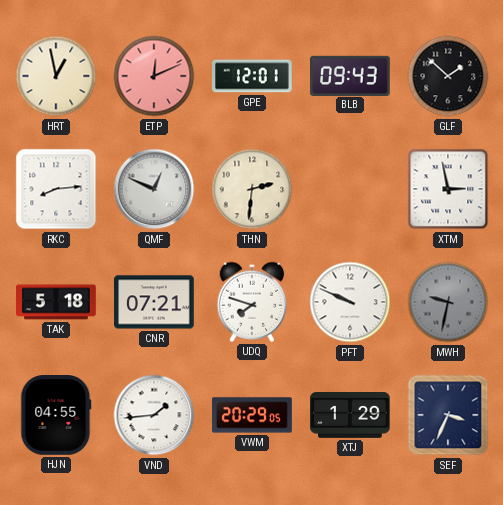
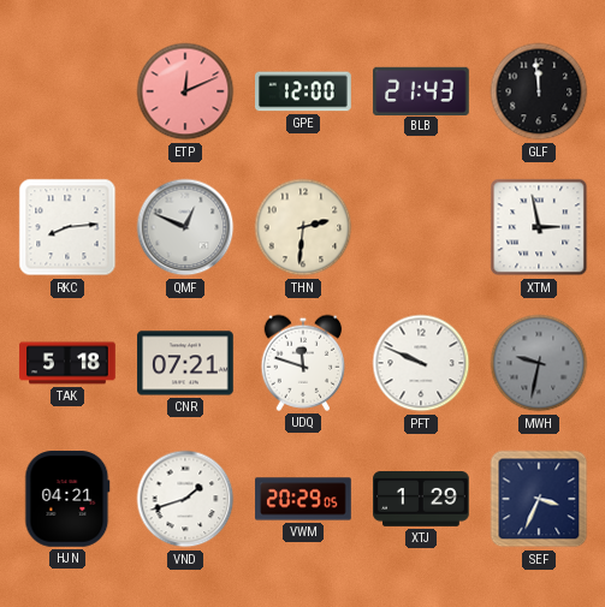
HRT: 12:58 -> none
GPE: 12:01 -> 12:00
BLB: 09:43 -> 21:43
GLF: 1:52 -> 11:59
UDQ: 7:48 -> 11:48
HJN: 04:55 -> 04:21
VND: 1:44 -> 1:42
